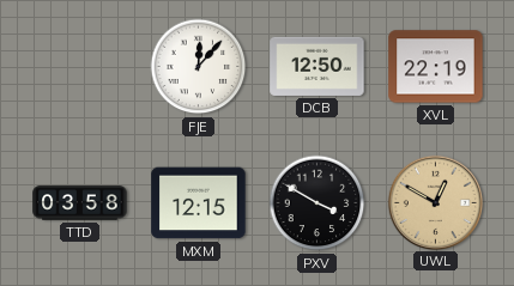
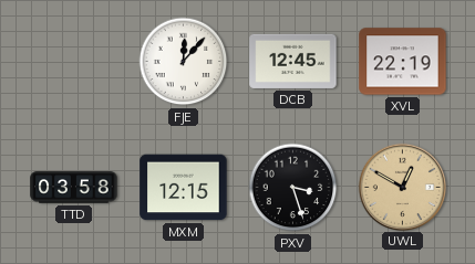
DCB: 12:50 -> 12:45
PXV: 3:50 -> 3:27
